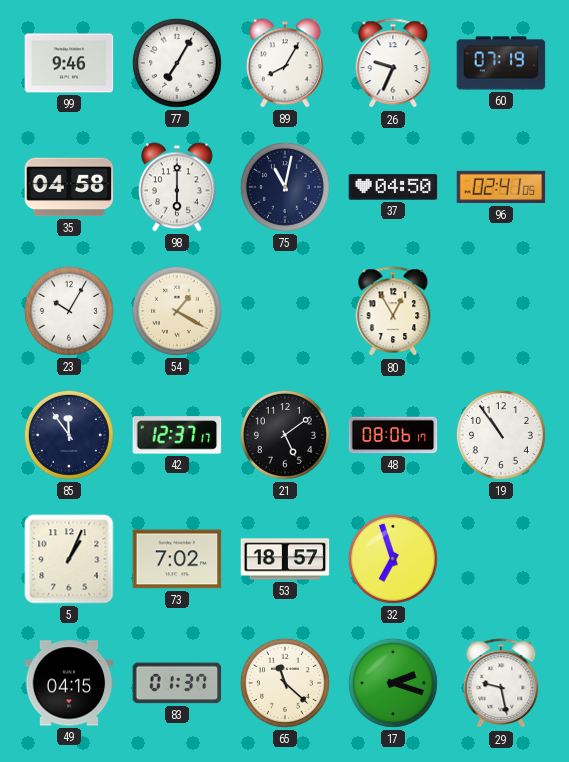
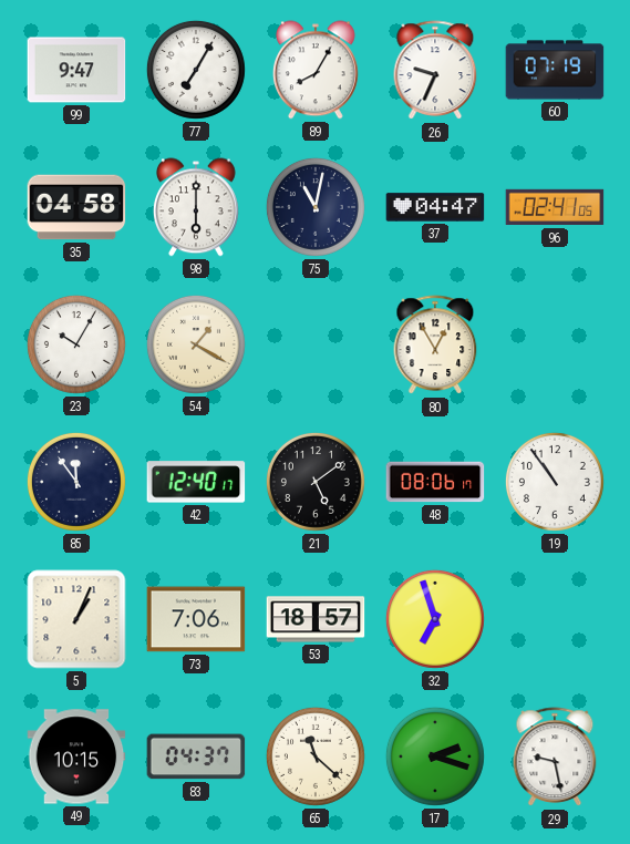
99: 9:46 -> 9:47
37: 04:50 -> 04:47
42: 12:37 -> 12:40
73: 7:02 -> 7:06
49: 04:15 -> 10:15
83: 01:37 -> 04:37
